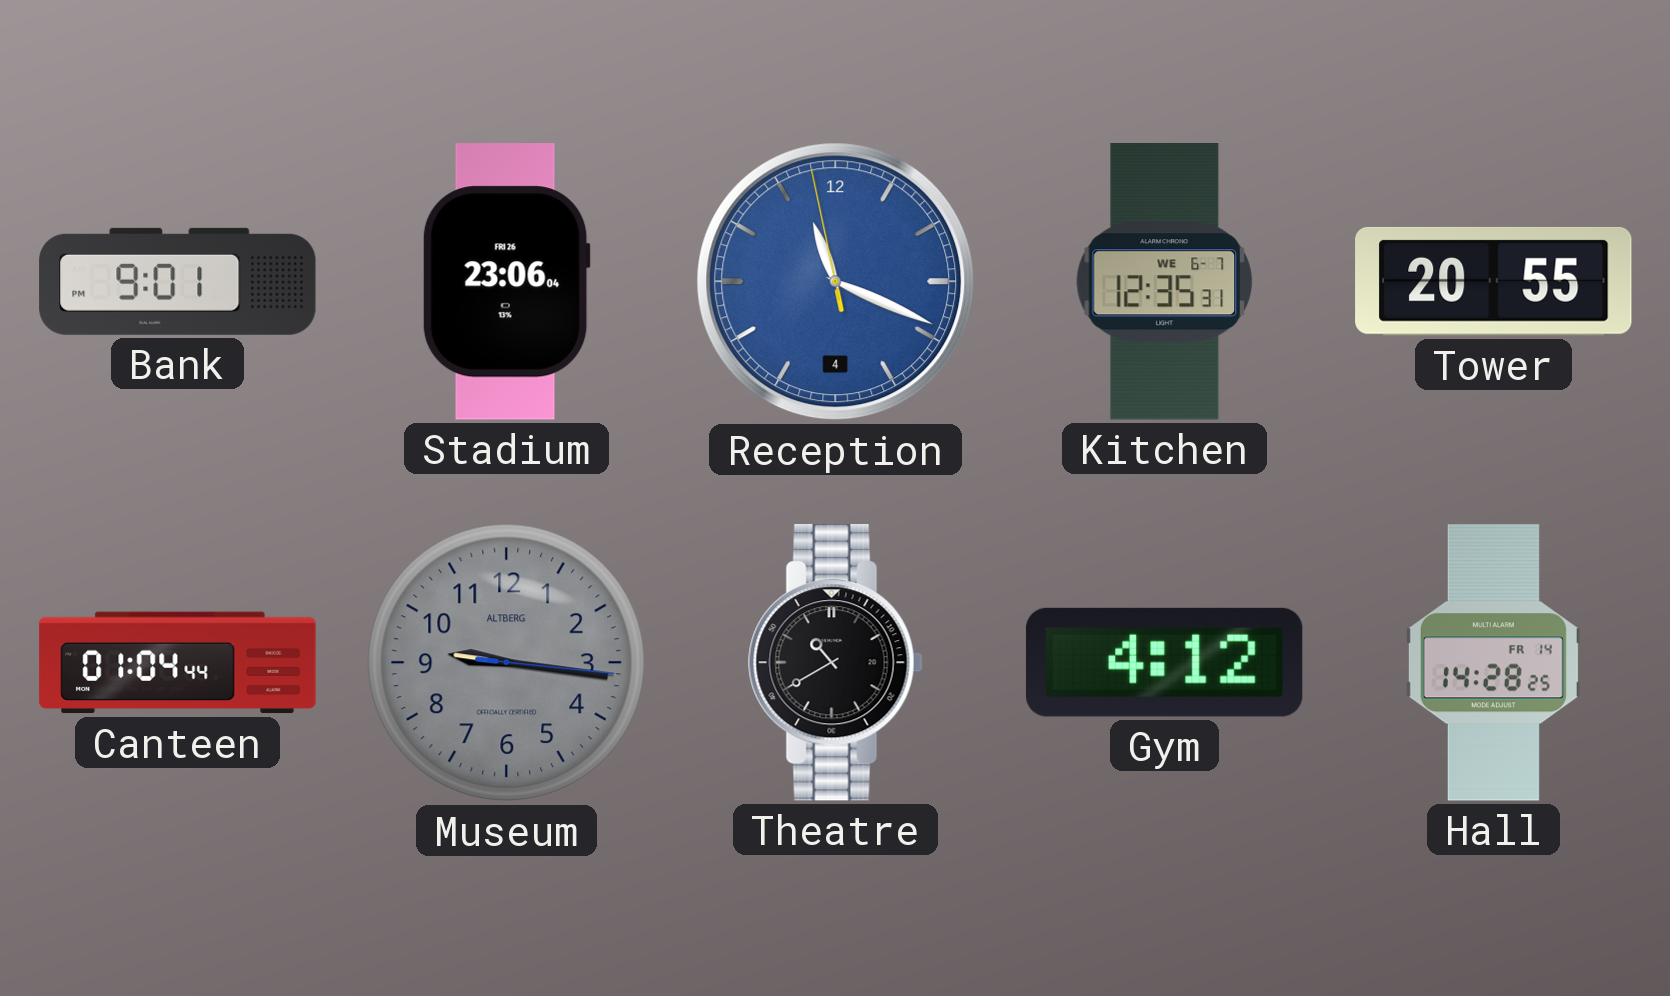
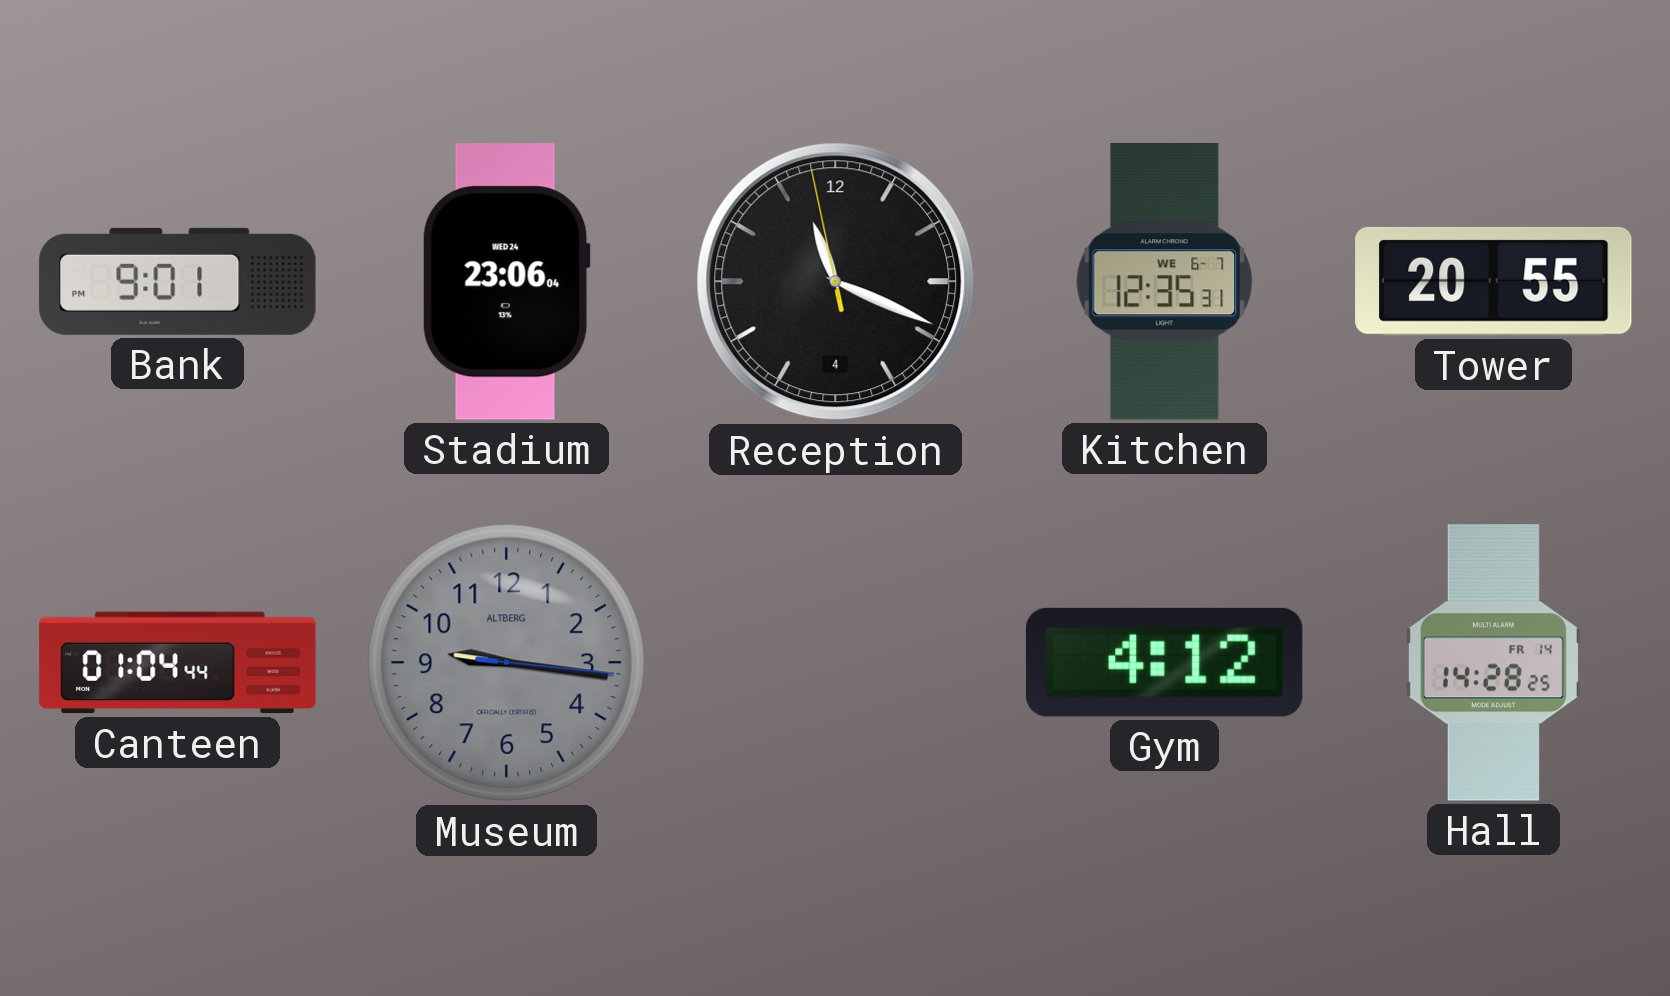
Stadium date: FRI 26 -> WED 24
Reception dial: blue -> black
Theatre: 10:40 -> none
